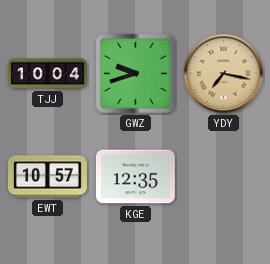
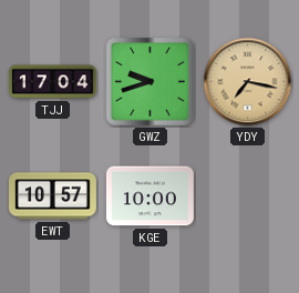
TJJ: 10:04 -> 17:04
KGE: 12:35 -> 10:00
